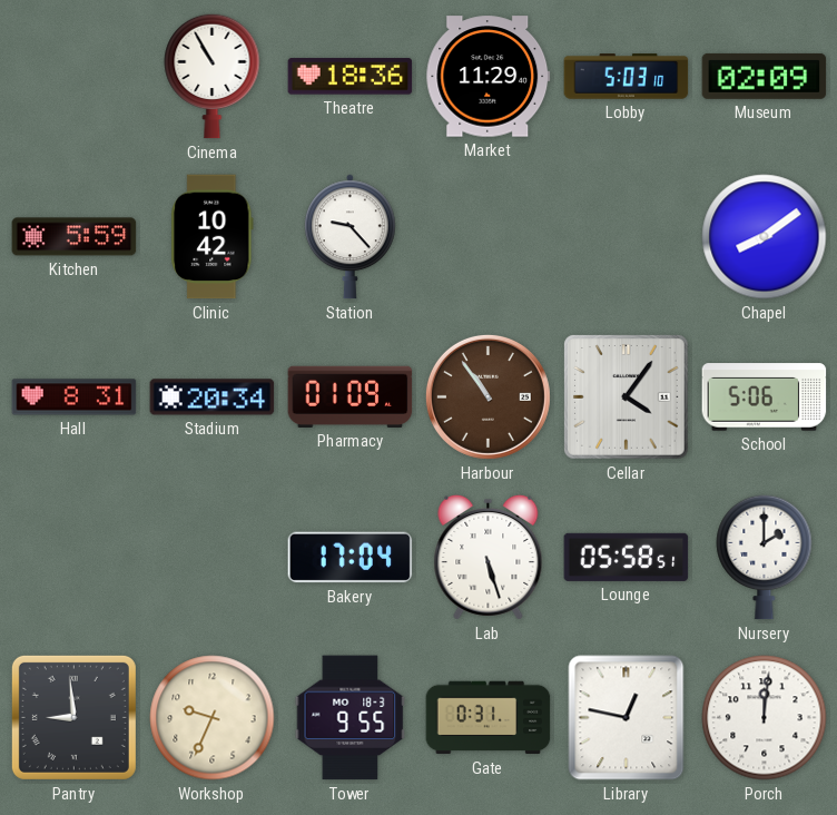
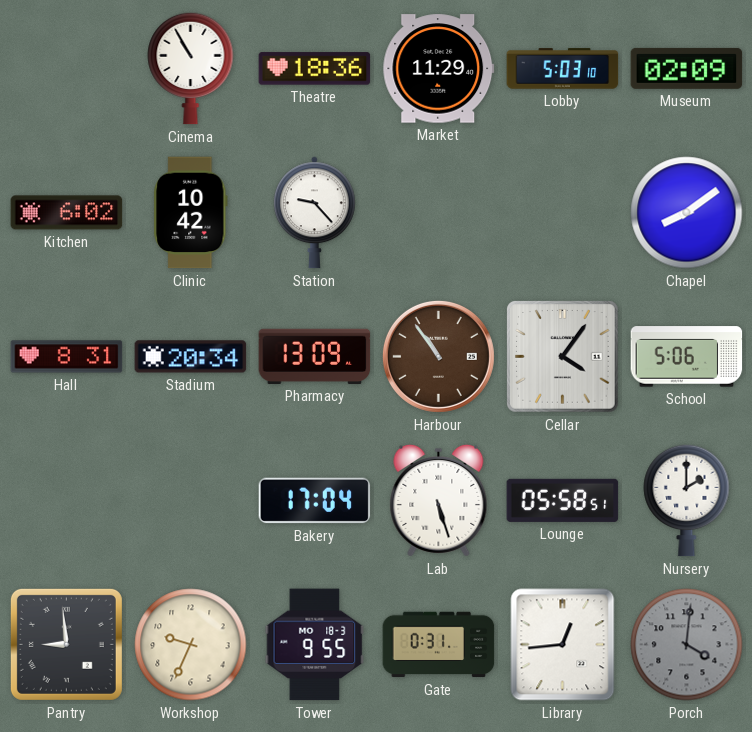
Kitchen: 5:59 -> 6:02
Pharmacy: 01:09 -> 13:09
Library: 12:47 -> 12:44
Porch: 12:01 -> 4:01
Porch dial: white -> grey
